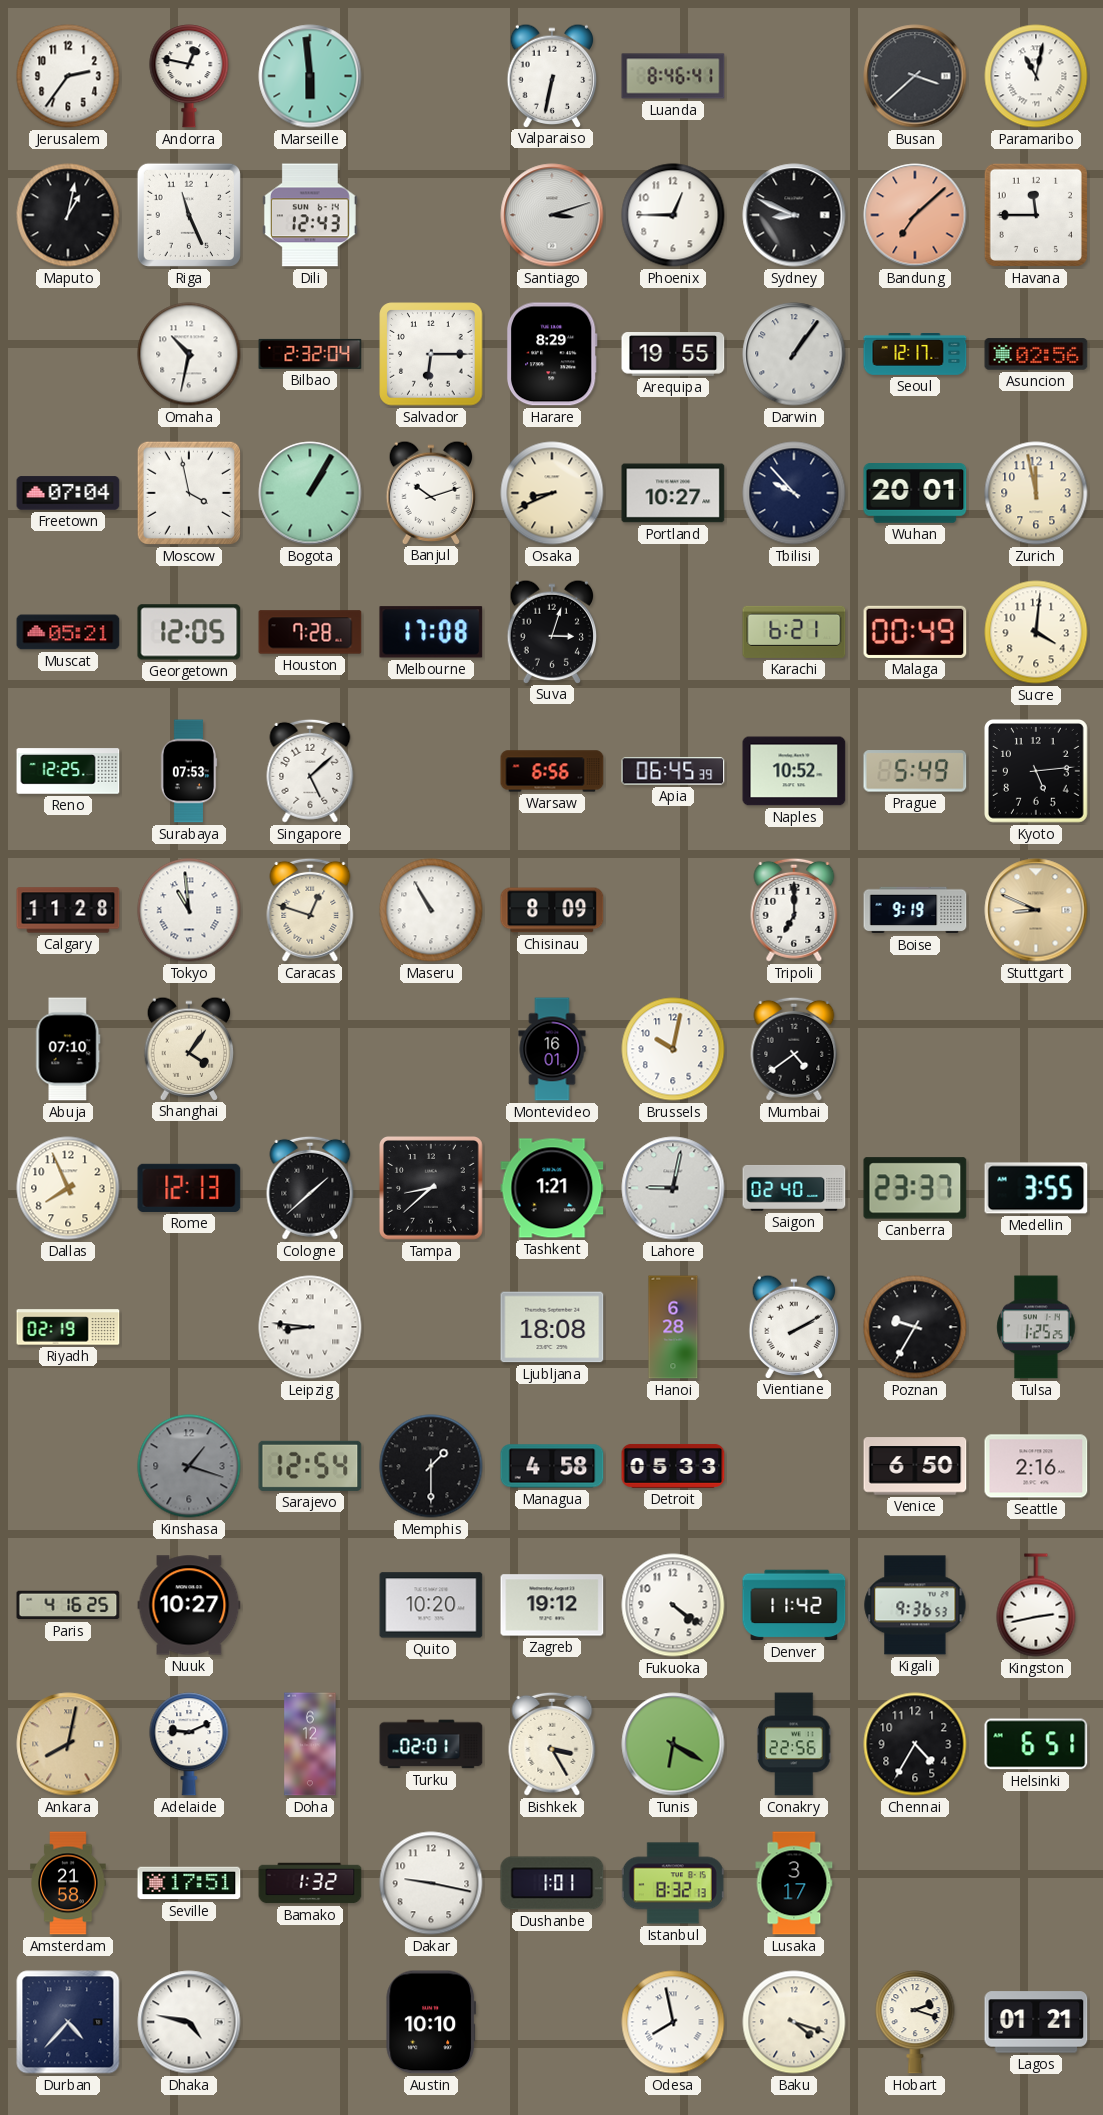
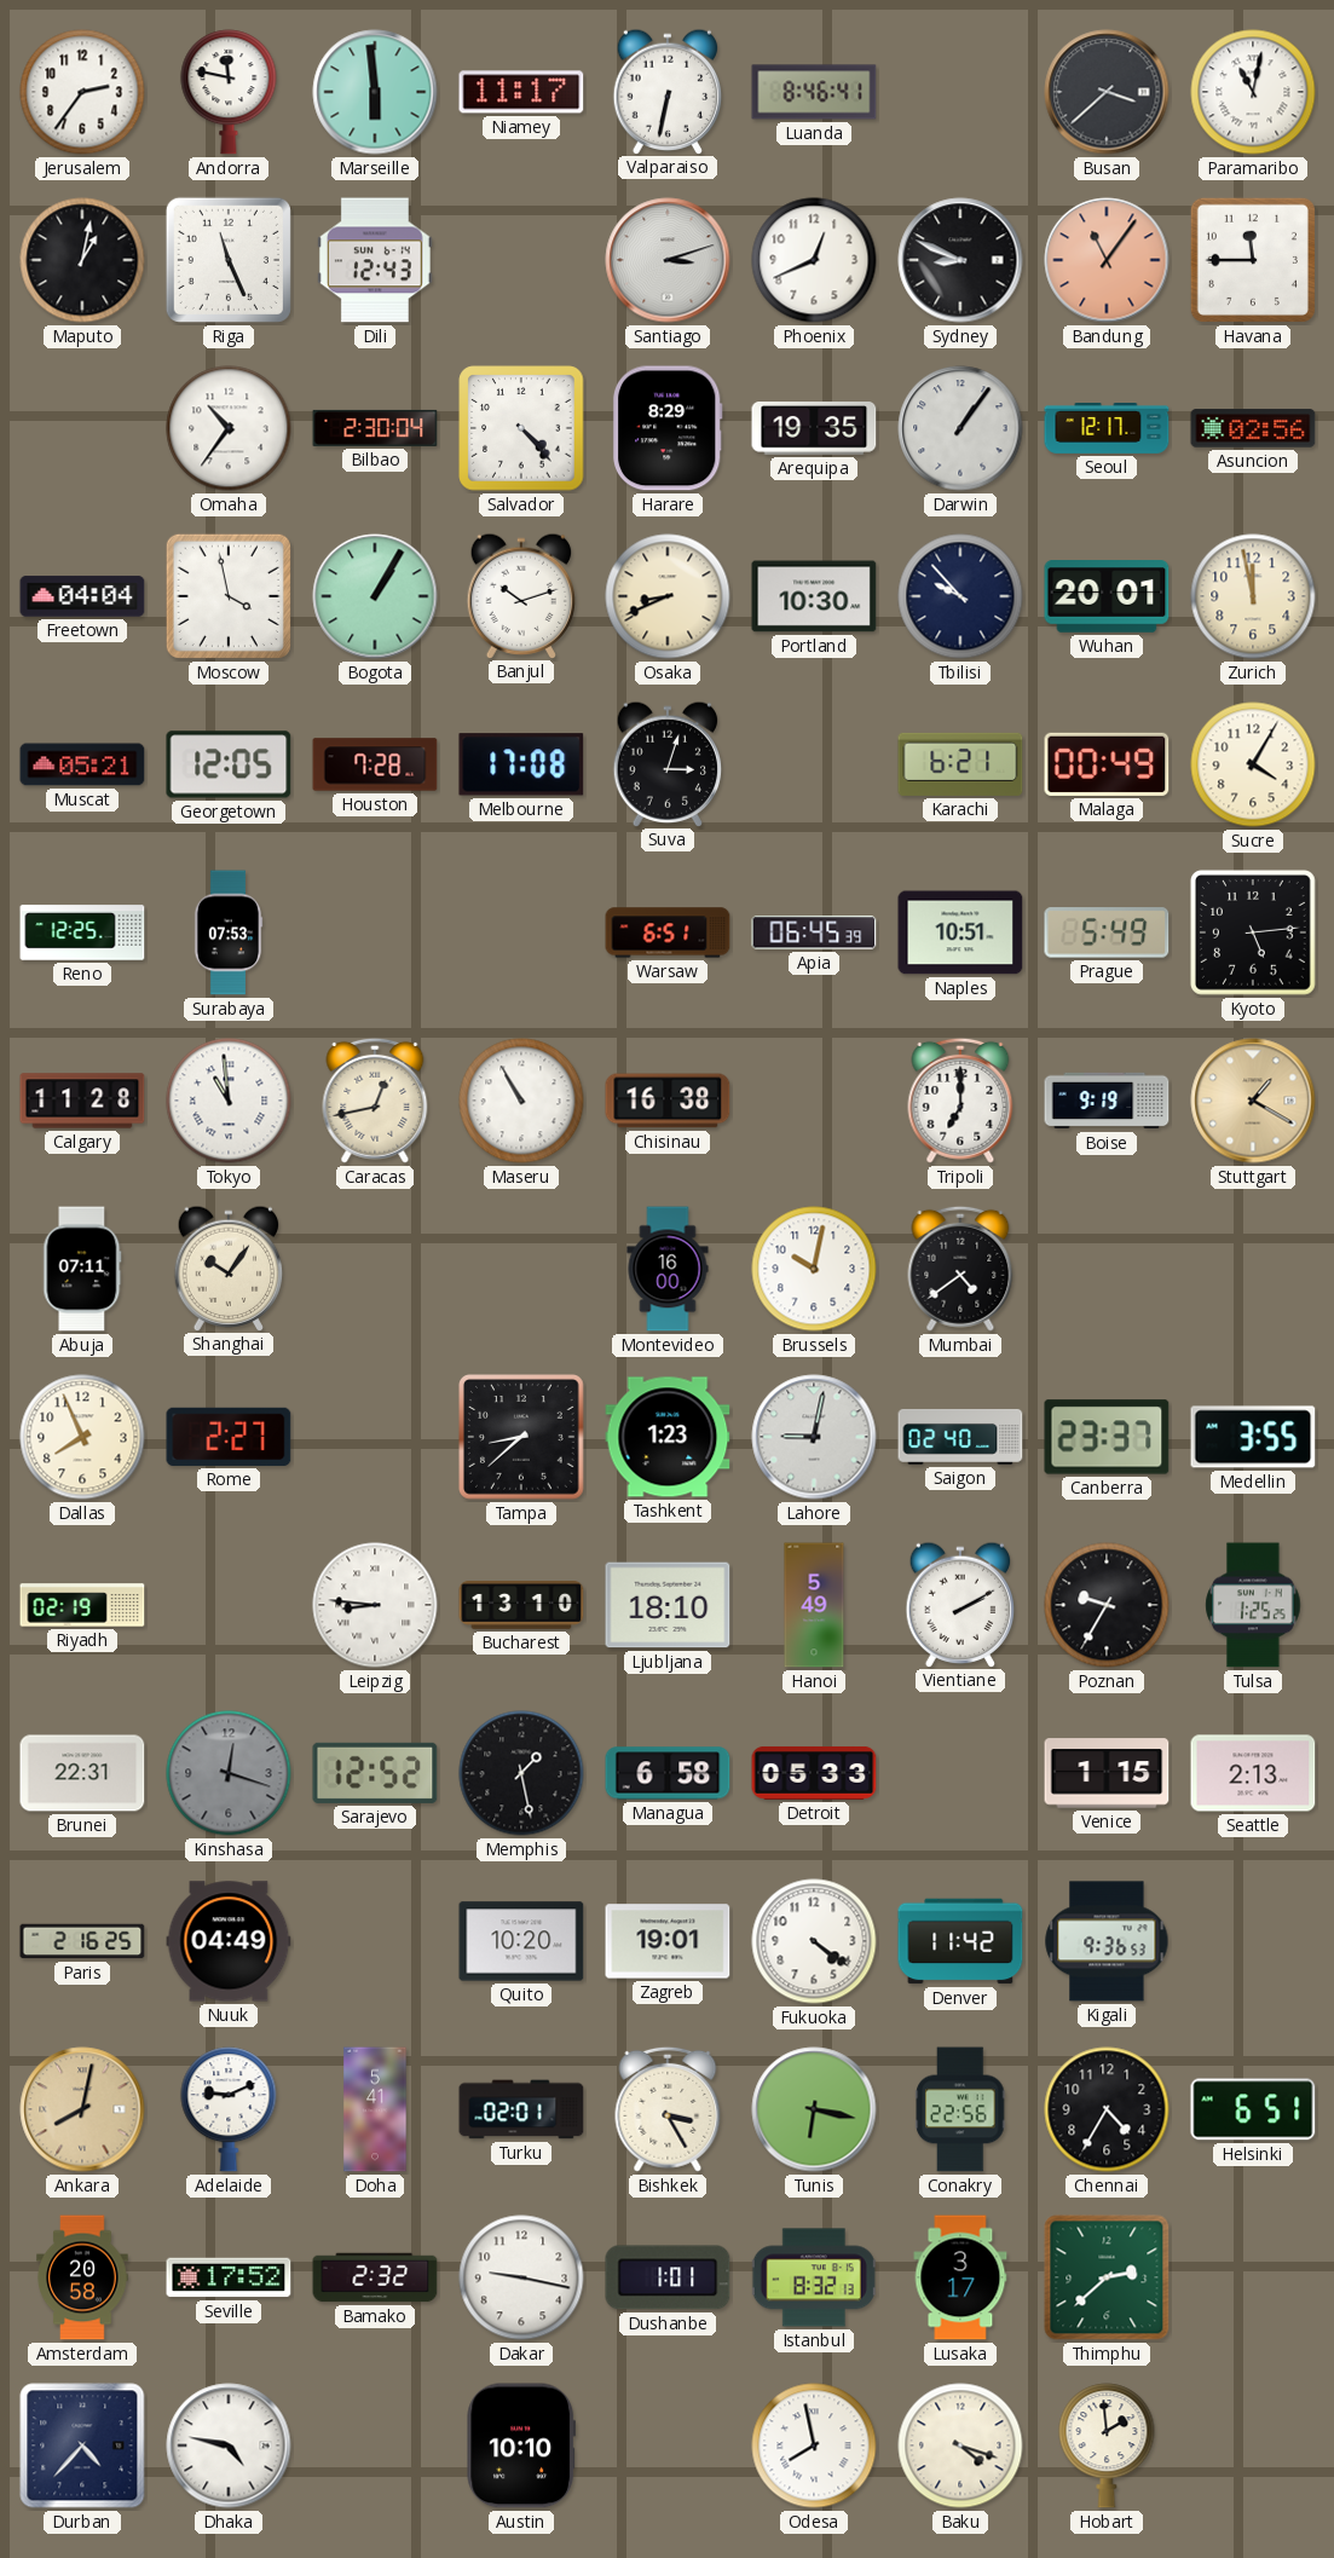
Andorra: 12:47 -> 11:47
Niamey: none -> 11:17
Phoenix: 12:45 -> 12:41
Bandung: 7:08 -> 11:06
Omaha: 10:32 -> 10:36
Bilbao: 2:32 -> 2:30
Salvador: 6:15 -> 4:23
Arequipa: 19:55 -> 19:35
Freetown: 07:04 -> 04:04
Portland: 10:27 -> 10:30
Sucre: 4:01 -> 4:05
Singapore: 5:08 -> none
Warsaw: 6:56 -> 6:51
Naples: 10:52 -> 10:51
Caracas: 12:48 -> 12:43
Chisinau: 8:09 -> 16:38
Stuttgart: 8:49 -> 1:20
Abuja: 07:10 -> 07:11
Shanghai: 4:06 -> 10:06
Montevideo: 16:01 -> 16:00
Rome: 12:13 -> 2:27
Cologne: 1:38 -> none
Tashkent: 1:21 -> 1:23
Bucharest: none -> 13:10
Ljubljana: 18:08 -> 18:10
Hanoi: 6:28 -> 5:49
Brunei: none -> 22:31
Kinshasa: 1:18 -> 12:18
Sarajevo: 12:54 -> 12:52
Memphis: 1:30 -> 1:28
Managua: 4:58 -> 6:58
Venice: 6:50 -> 1:15
Seattle: 2:16 -> 2:13
Paris: 4:16 -> 2:16
Nuuk: 10:27 -> 04:49
Zagreb: 19:12 -> 19:01
Kingston: 2:43 -> none
Doha: 6:12 -> 5:41
Tunis: 6:20 -> 6:17
Amsterdam: 21:58 -> 20:58
Seville: 17:51 -> 17:52
Bamako: 1:32 -> 2:32
Thimphu: none -> 2:38
Hobart: 2:18 -> 1:59
Lagos: 01:21 -> none
